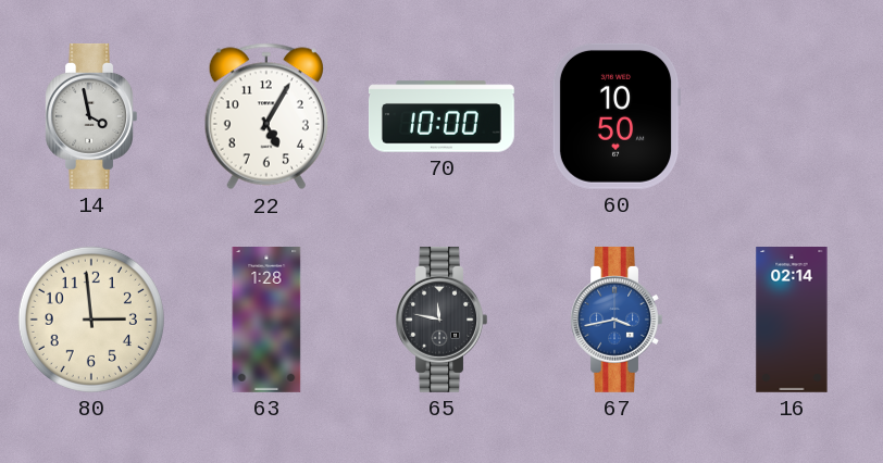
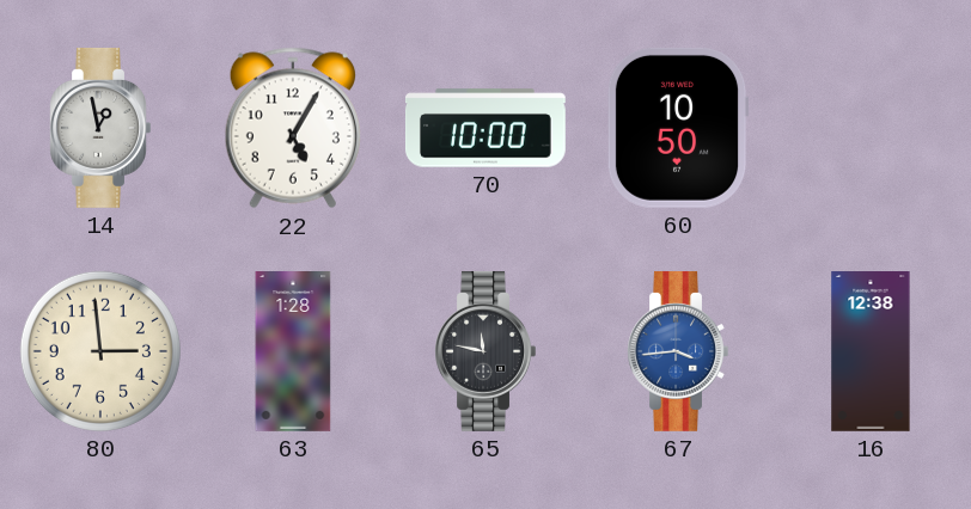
14: 3:58 -> 12:58
67: 3:43 -> 3:44
16: 02:14 -> 12:38
